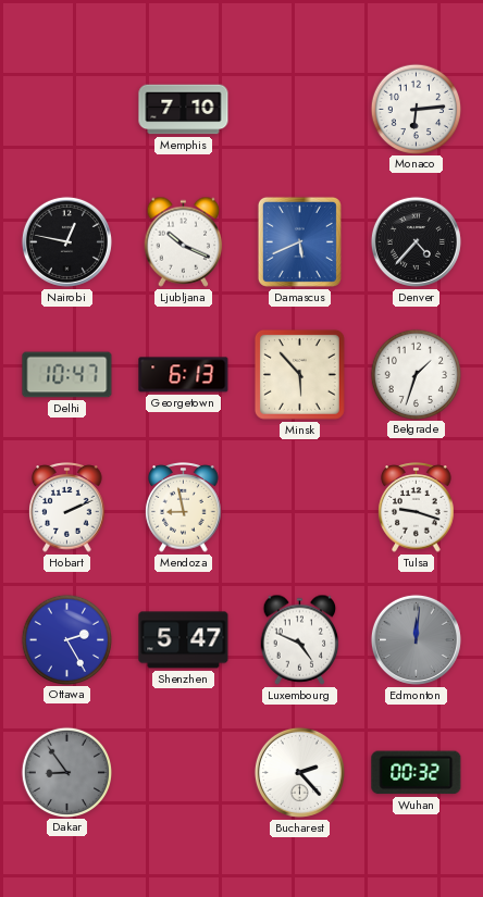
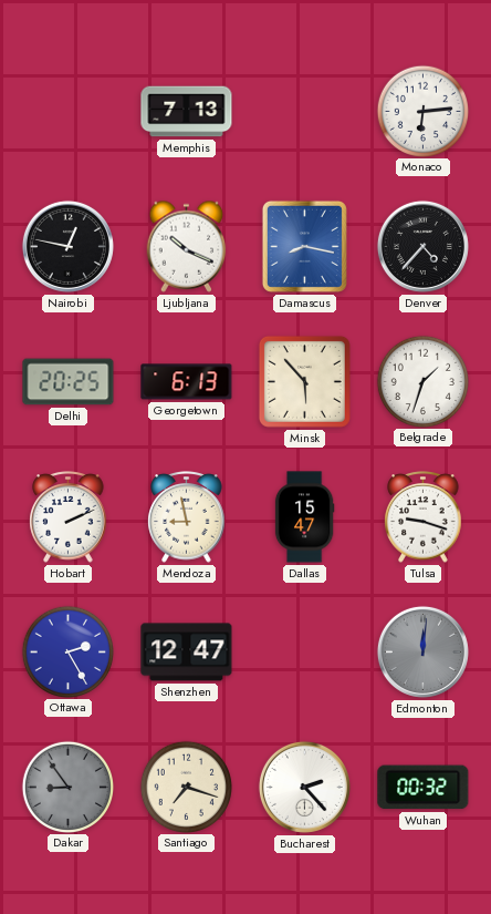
Memphis: 7:10 -> 7:13
Damascus: 5:41 -> 8:17
Delhi: 10:47 -> 20:25
Dallas: none -> 15:47
Shenzhen: 5:47 -> 12:47
Luxembourg: 4:49 -> none
Santiago: none -> 7:18
